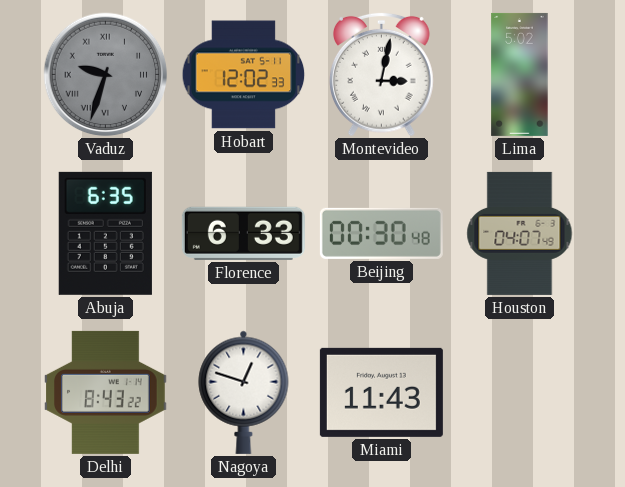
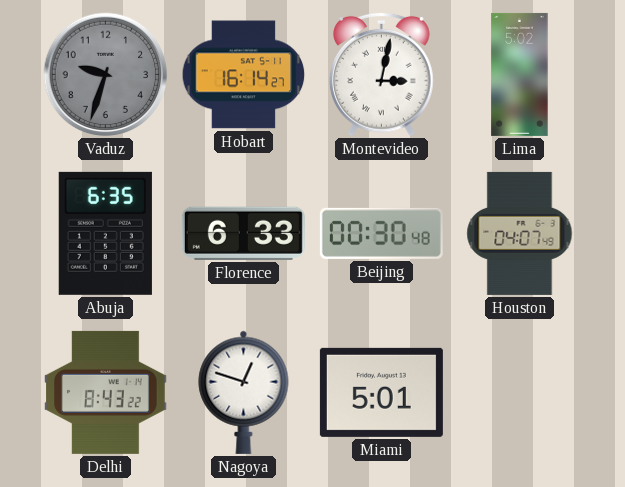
Vaduz numerals: Roman -> Arabic
Hobart: 12:02 -> 16:14
Miami: 11:43 -> 5:01
